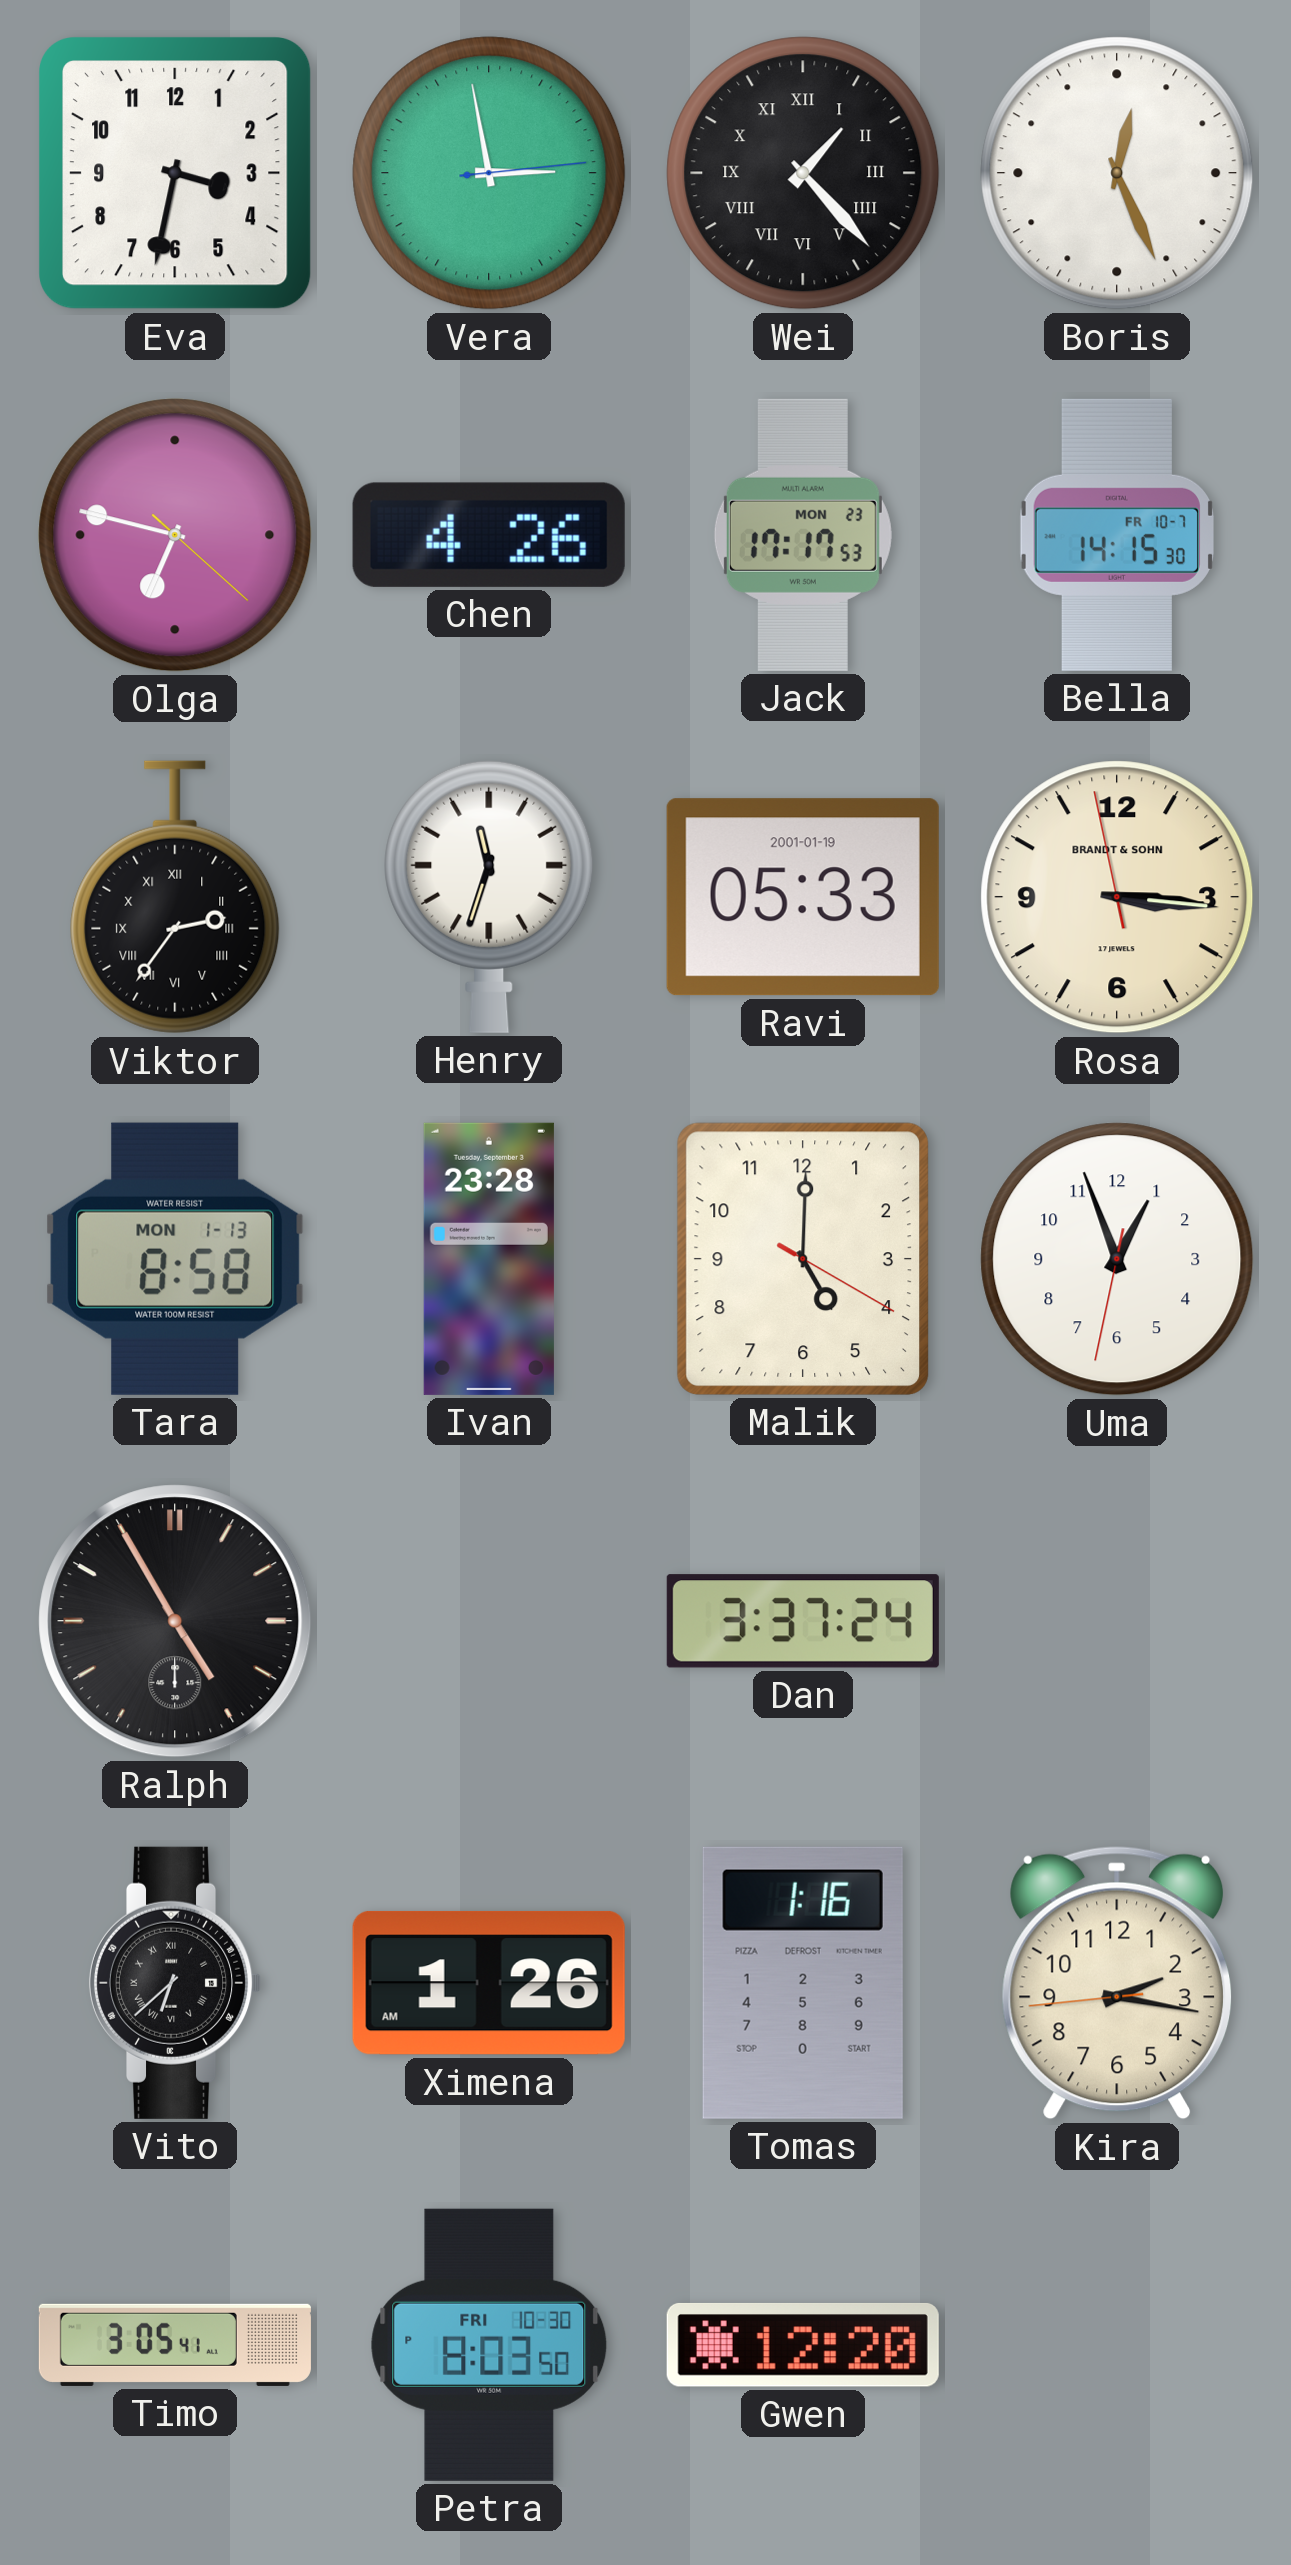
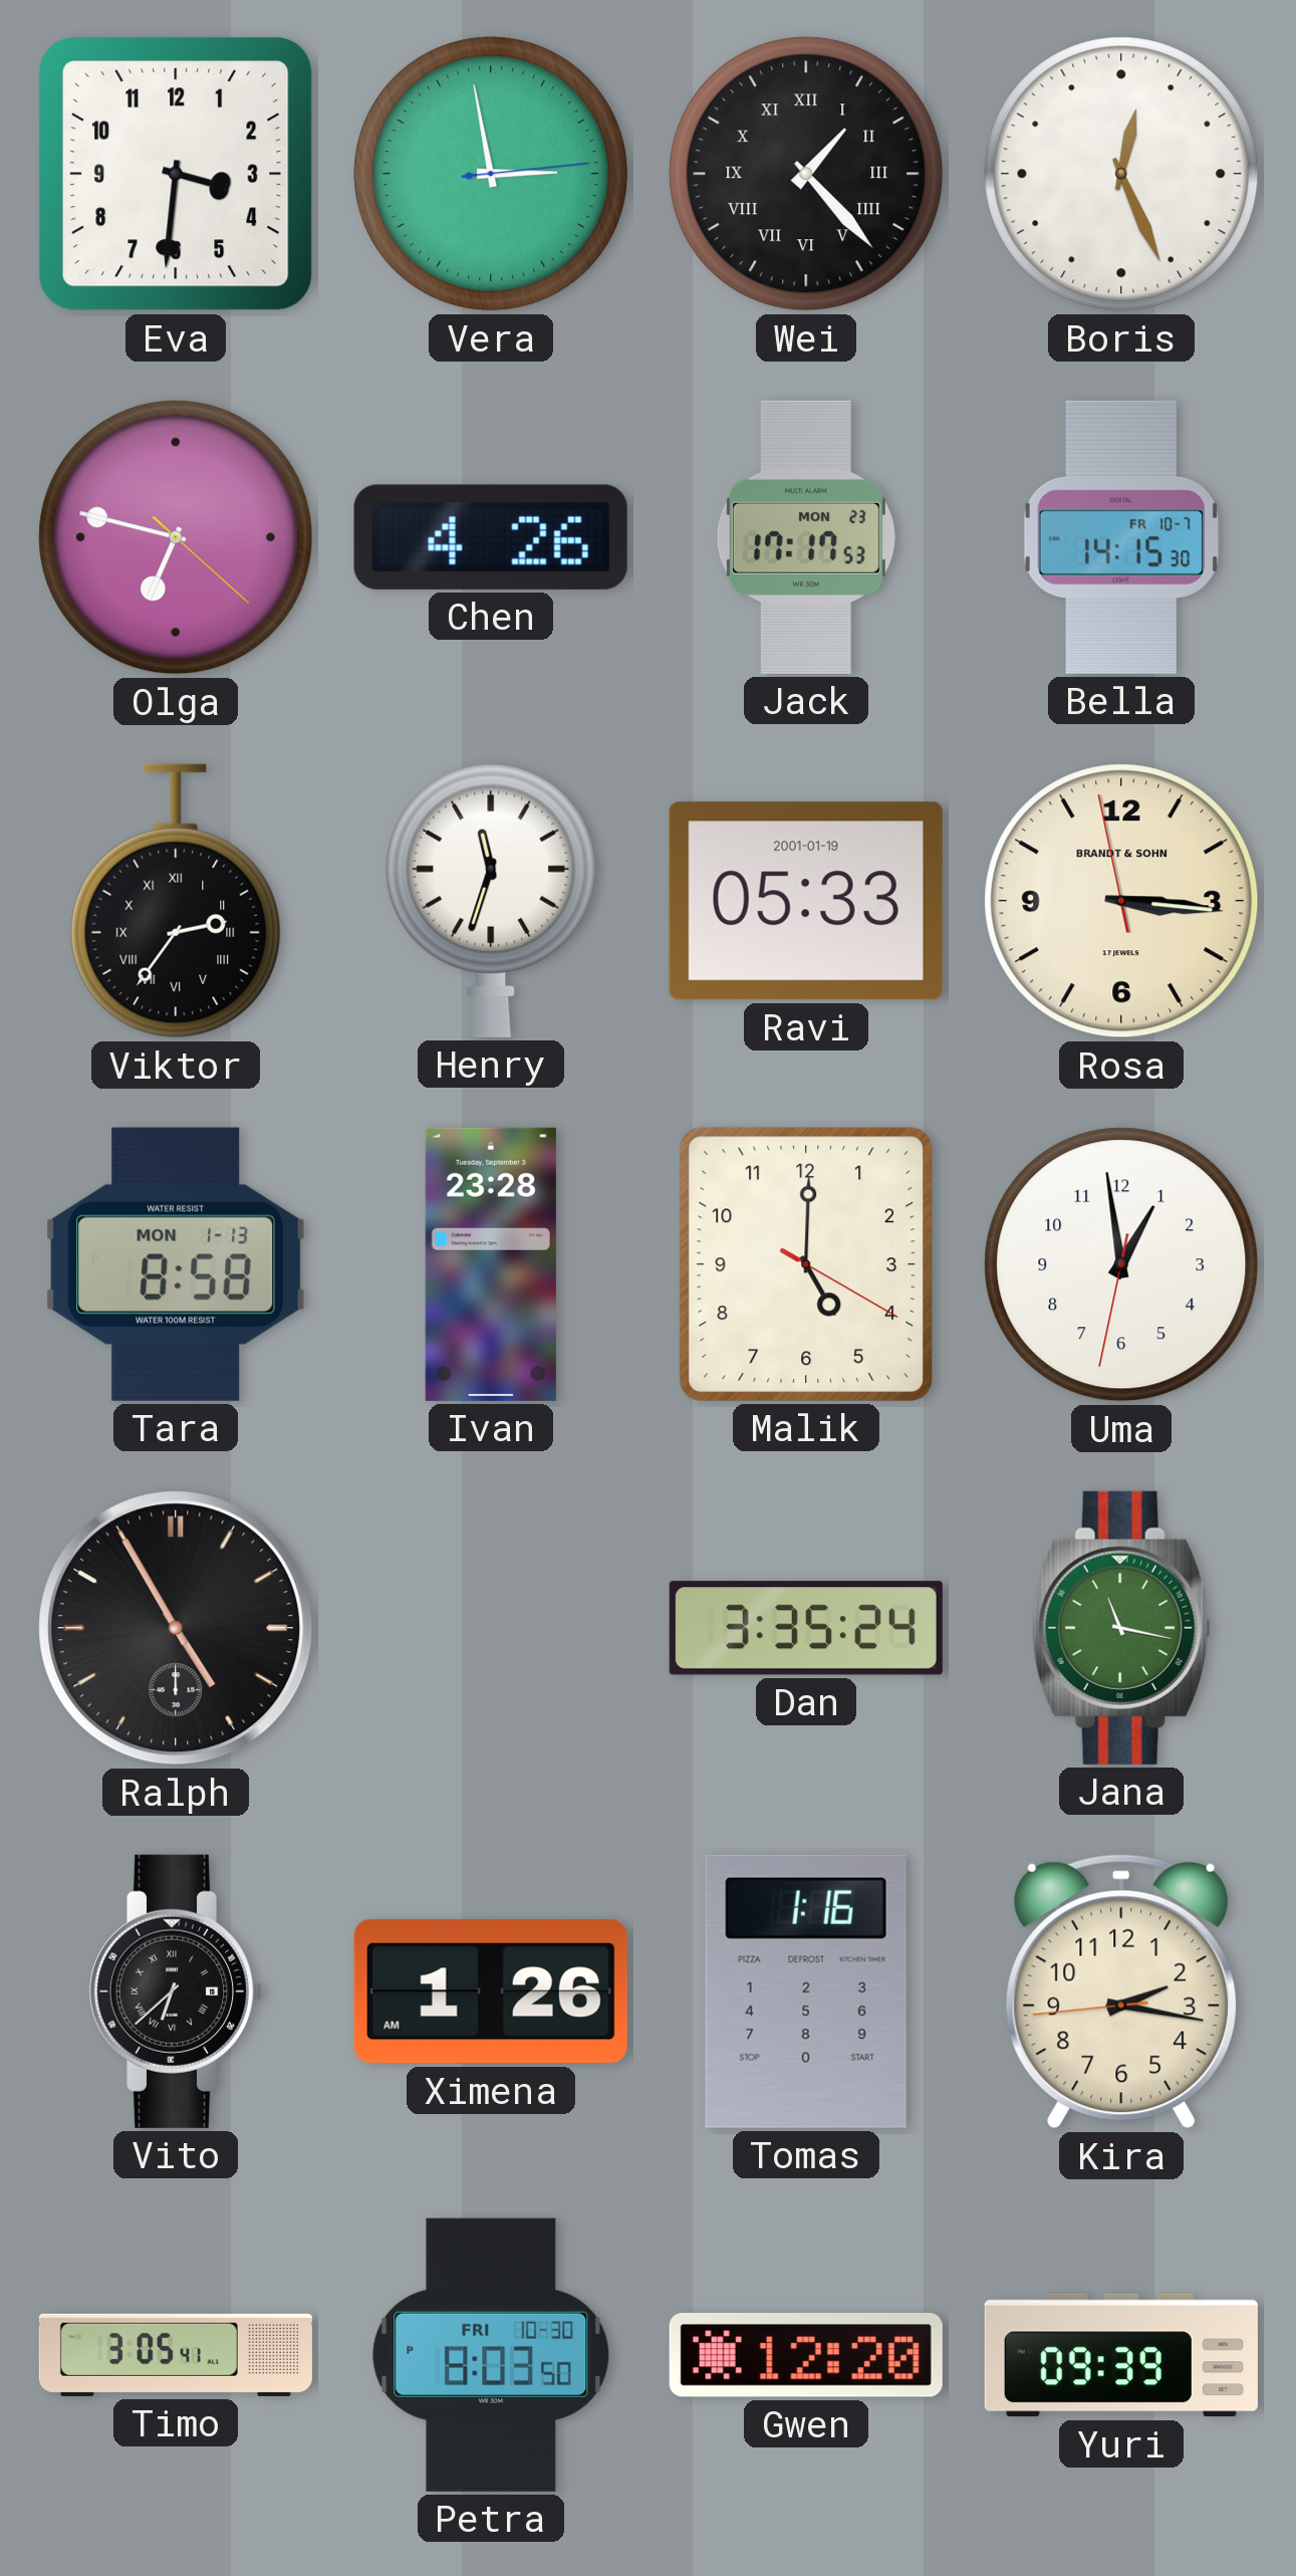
Eva: 3:32 -> 3:31
Uma: 12:56 -> 12:58
Dan: 3:37 -> 3:35
Jana: none -> 11:17
Yuri: none -> 09:39
